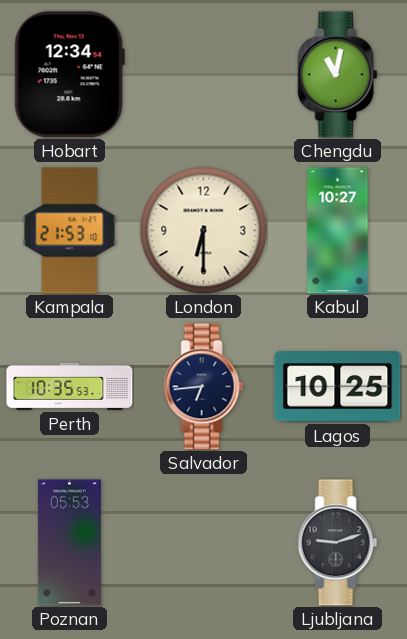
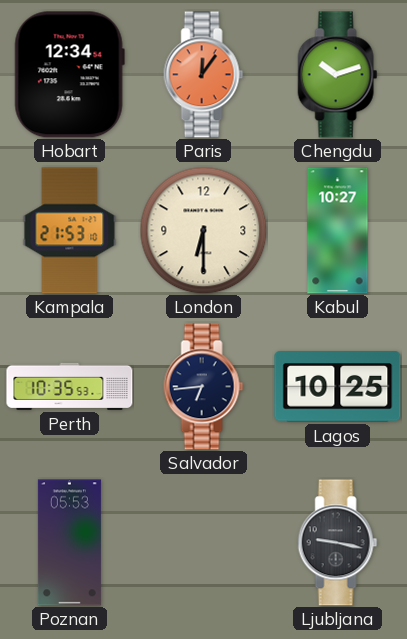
Paris: none -> 12:06
Chengdu: 11:02 -> 10:12
Ljubljana: 9:12 -> 9:17
